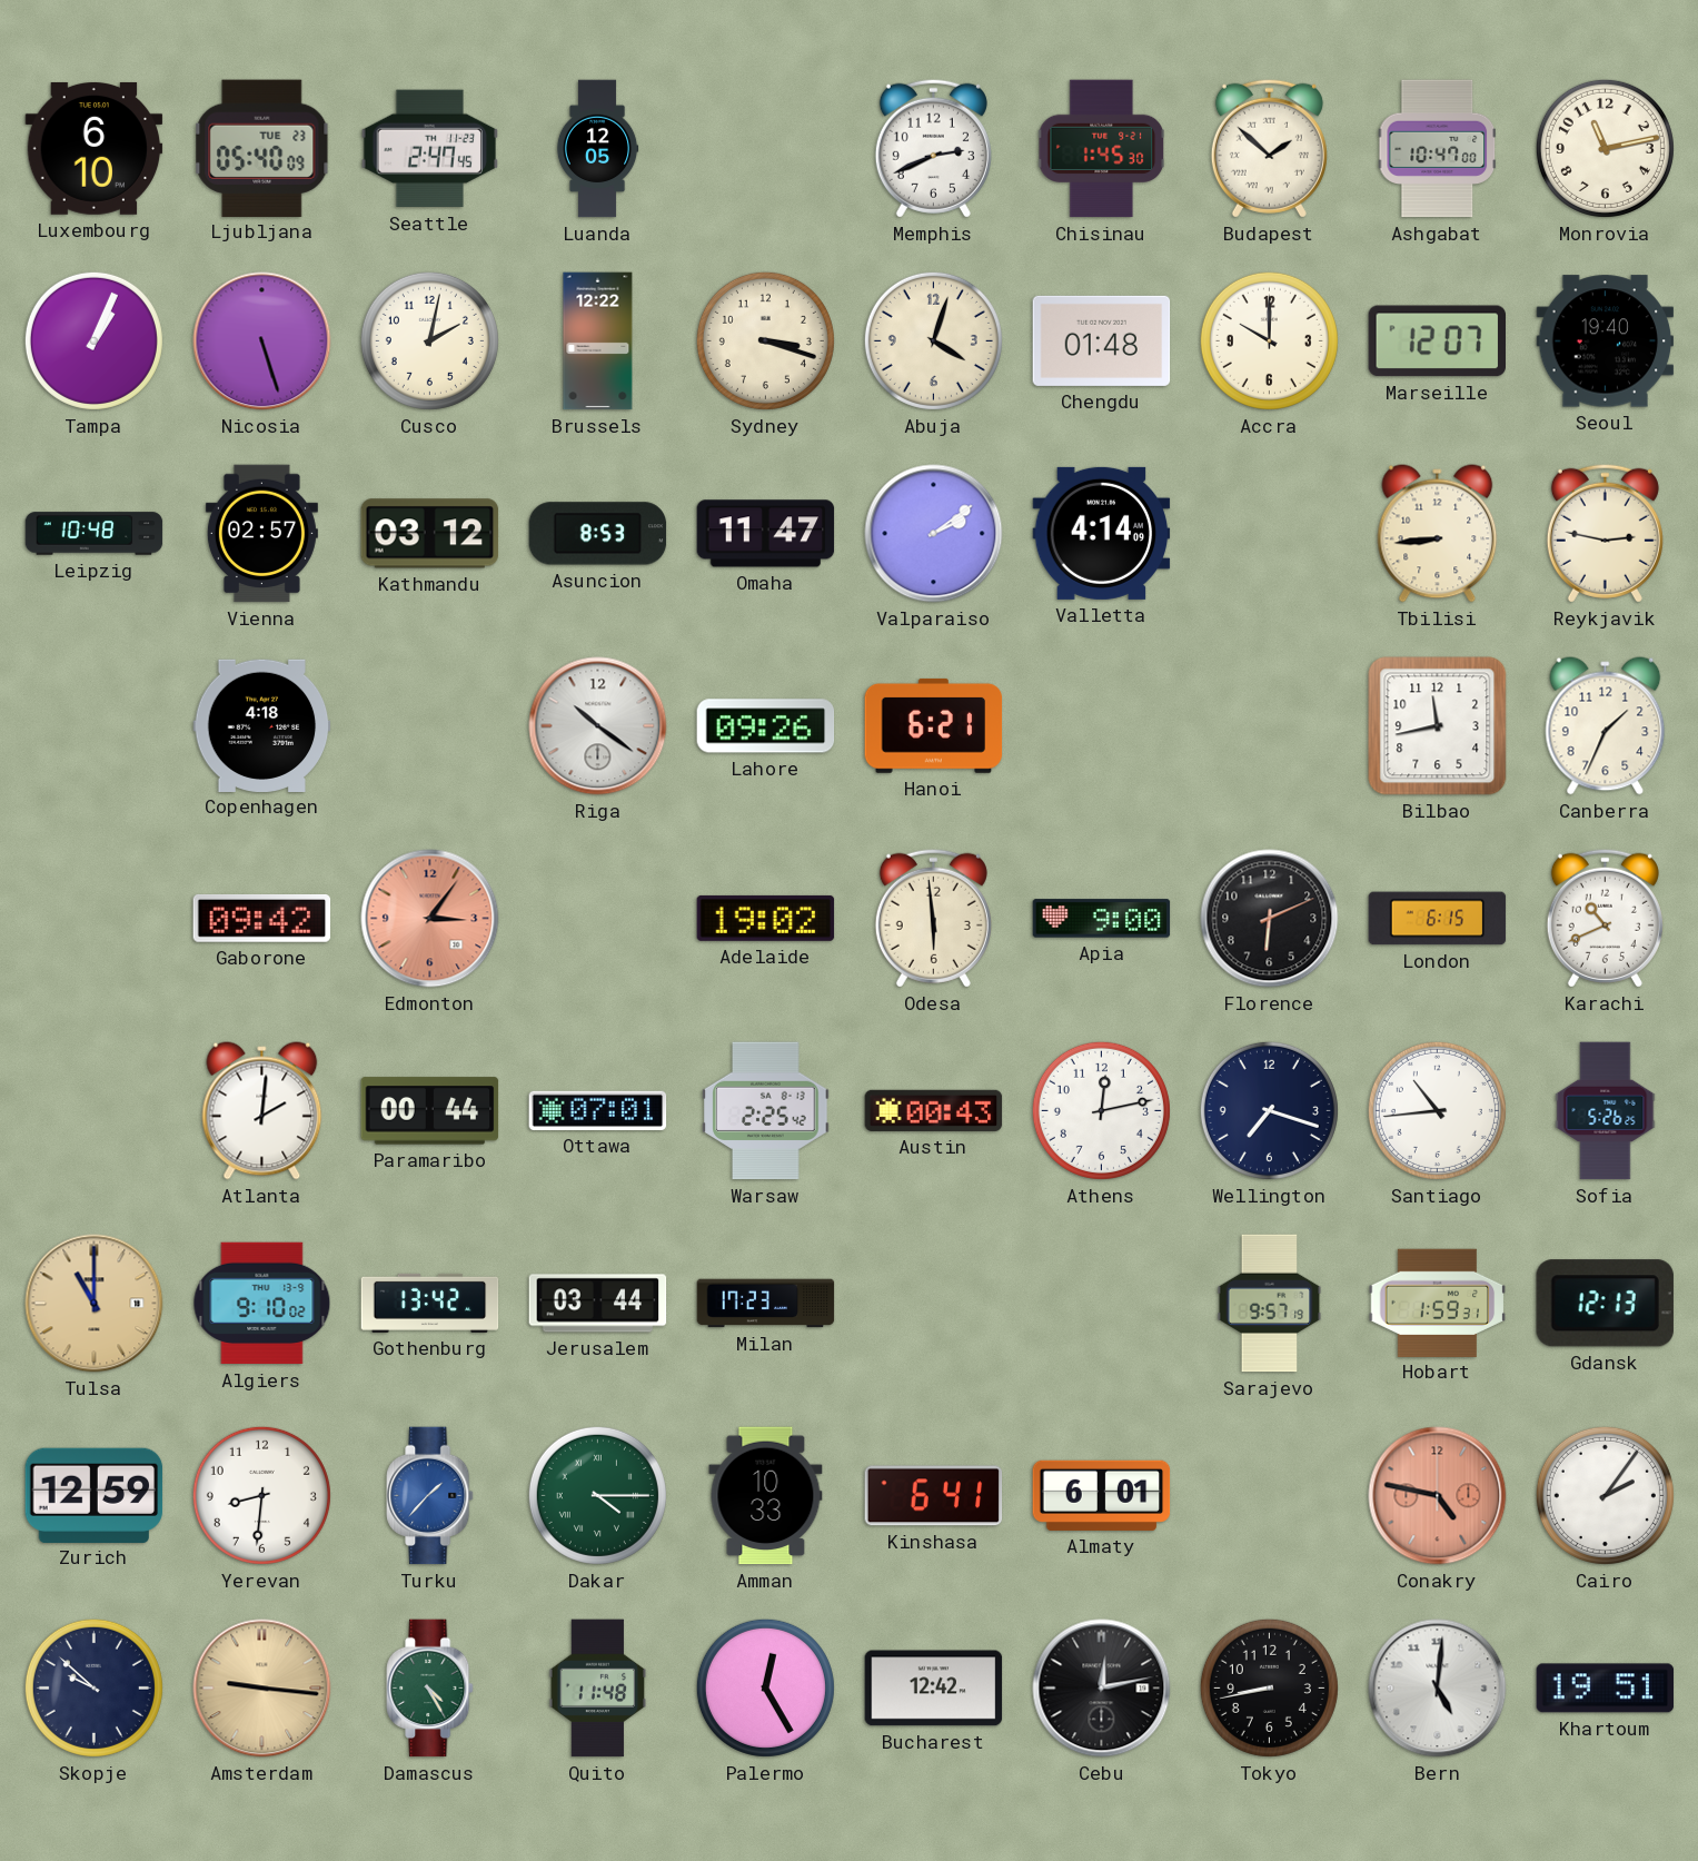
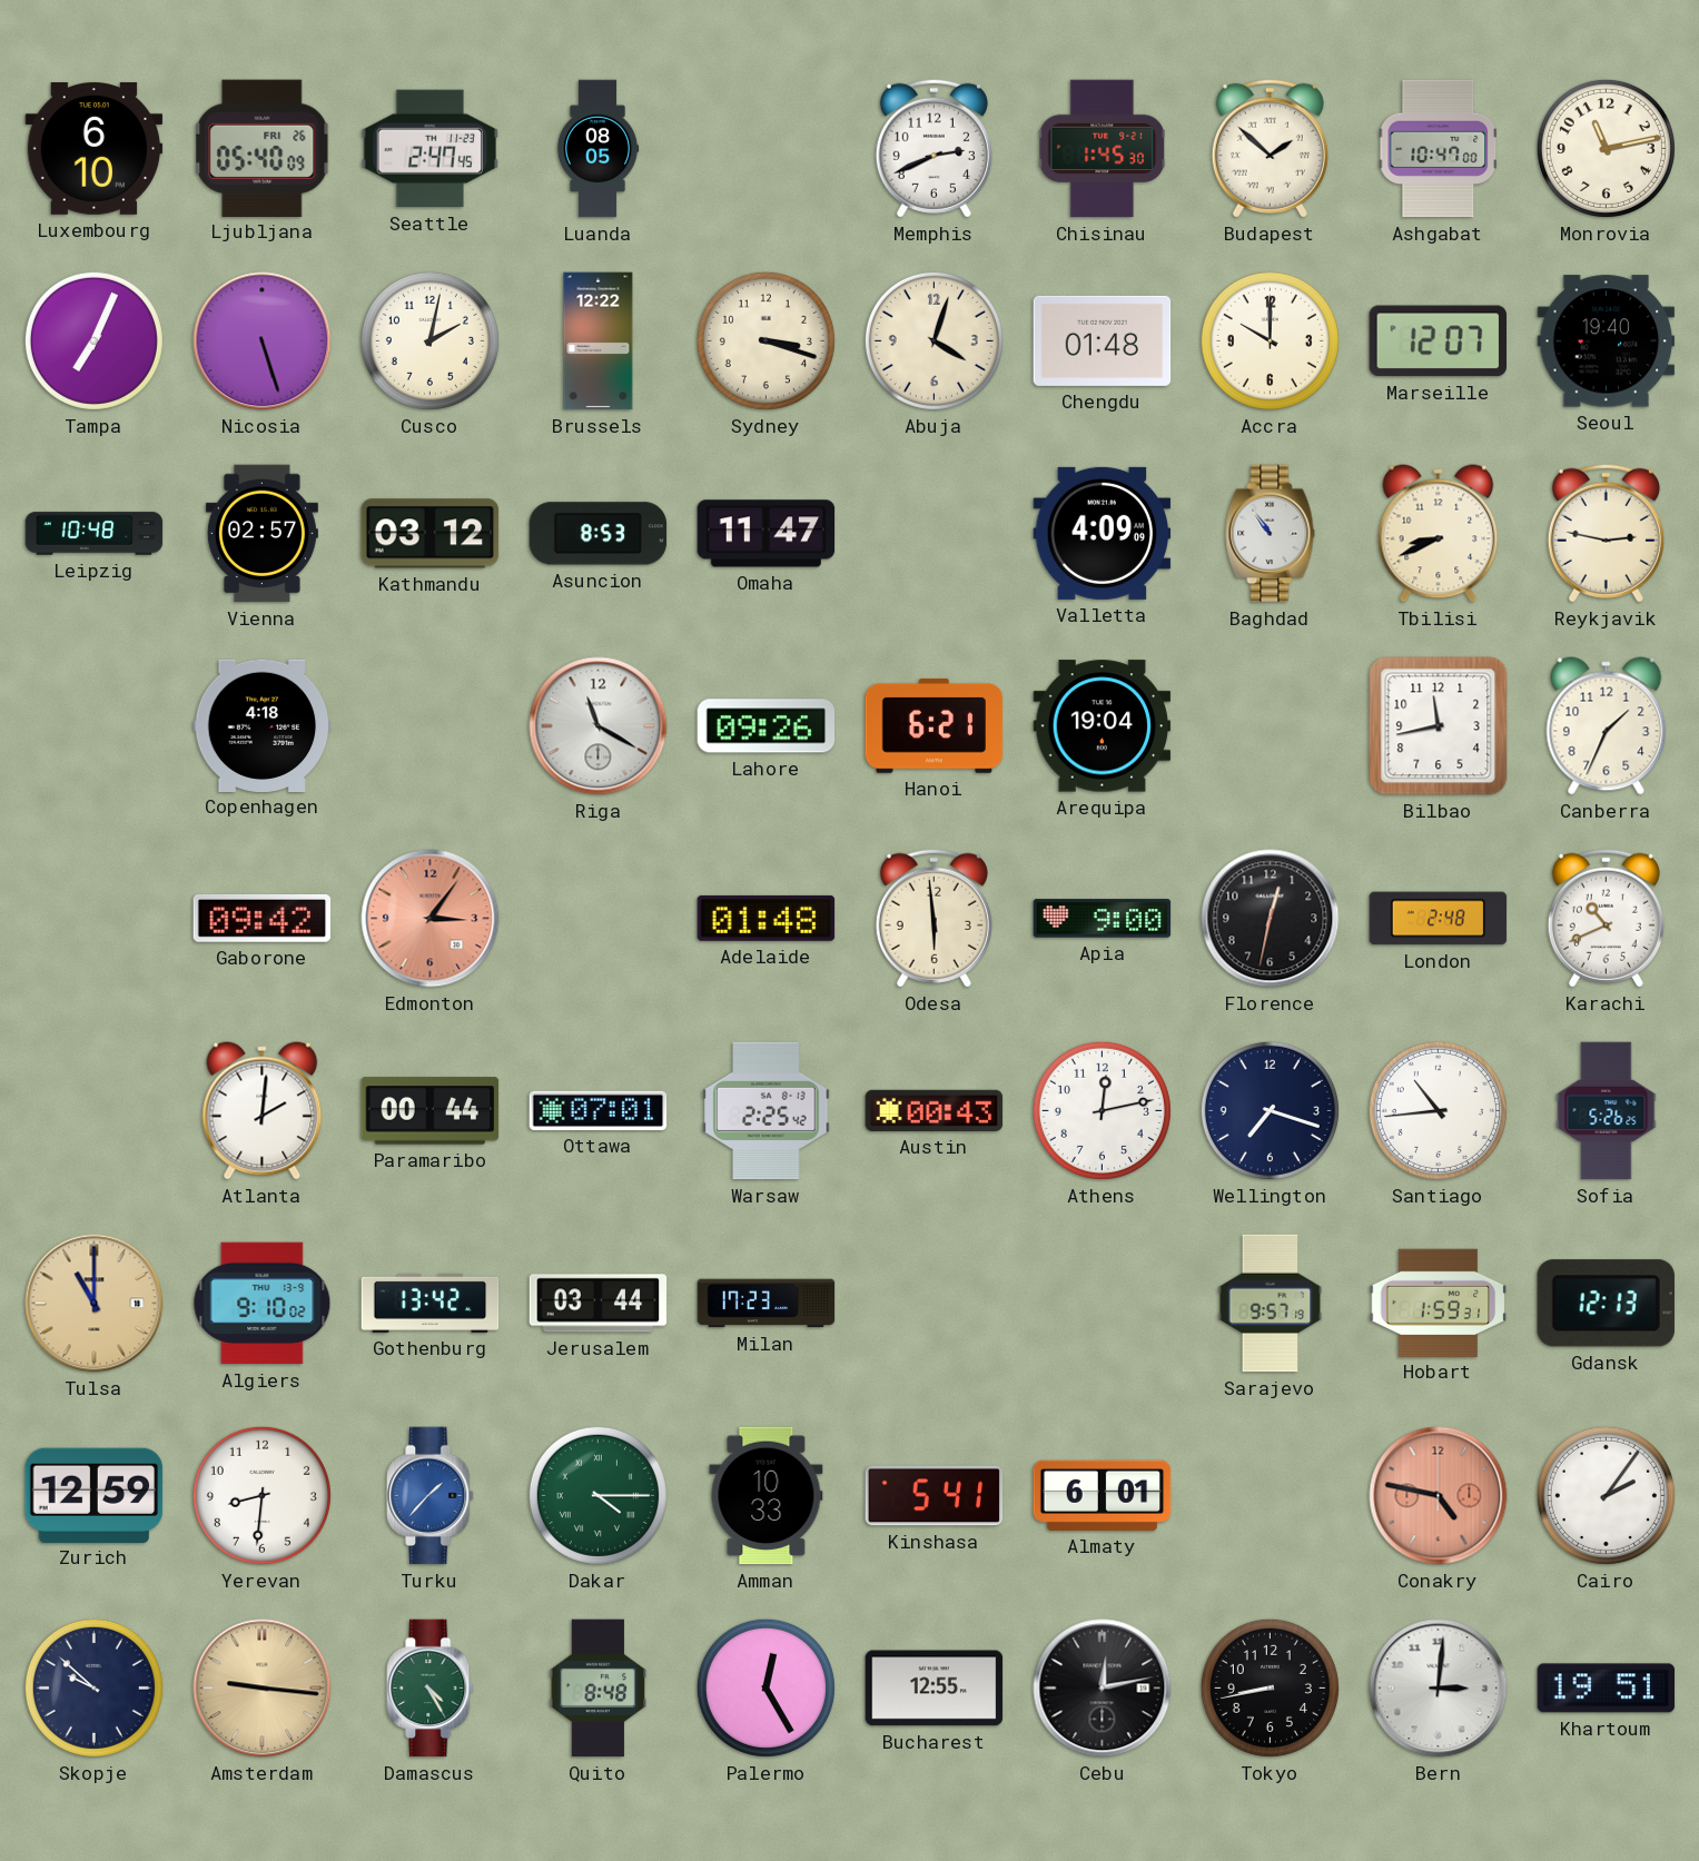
Ljubljana date: TUE 23 -> FRI 26
Luanda: 12:05 -> 08:05
Tampa: 1:04 -> 7:04
Valparaiso: 2:09 -> none
Valletta: 4:14 -> 4:09
Baghdad: none -> 10:54
Tbilisi: 8:44 -> 8:41
Riga: 10:21 -> 11:20
Arequipa: none -> 19:04
Adelaide: 19:02 -> 01:48
Florence: 6:11 -> 12:32
London: 6:15 -> 2:48
Kinshasa: 6:41 -> 5:41
Quito: 11:48 -> 8:48
Bucharest: 12:42 -> 12:55
Bern: 5:01 -> 3:01
